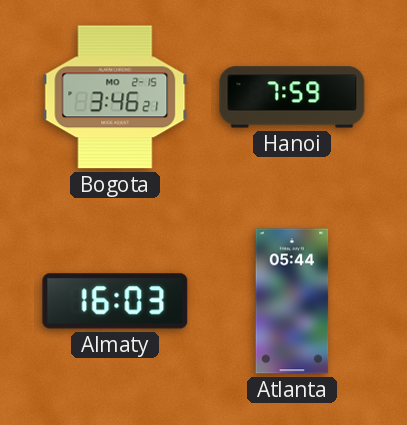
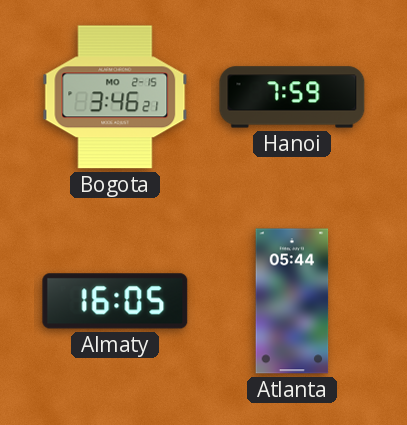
Almaty: 16:03 -> 16:05
